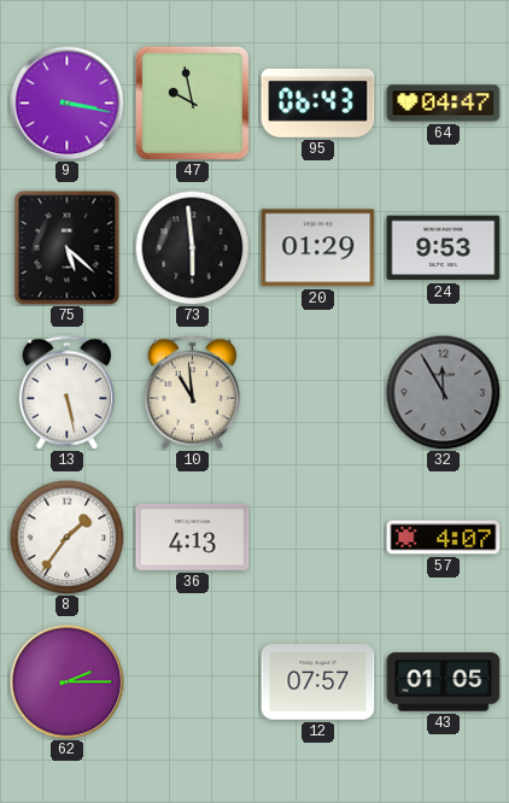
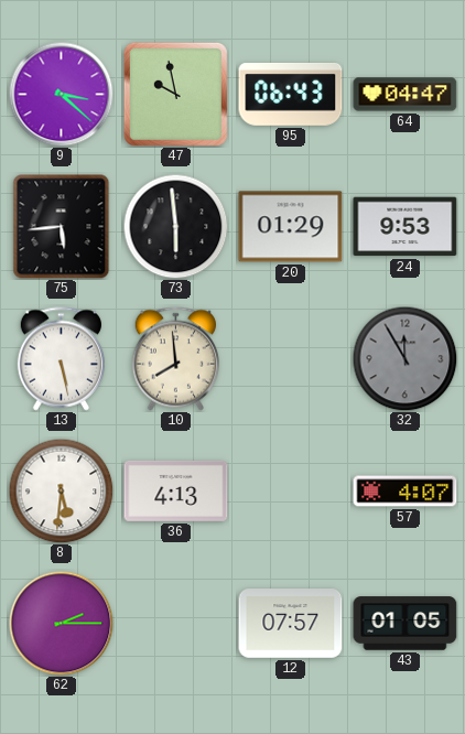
9: 3:17 -> 3:22
75: 5:22 -> 5:44
10: 10:59 -> 7:59
8: 1:36 -> 5:31
